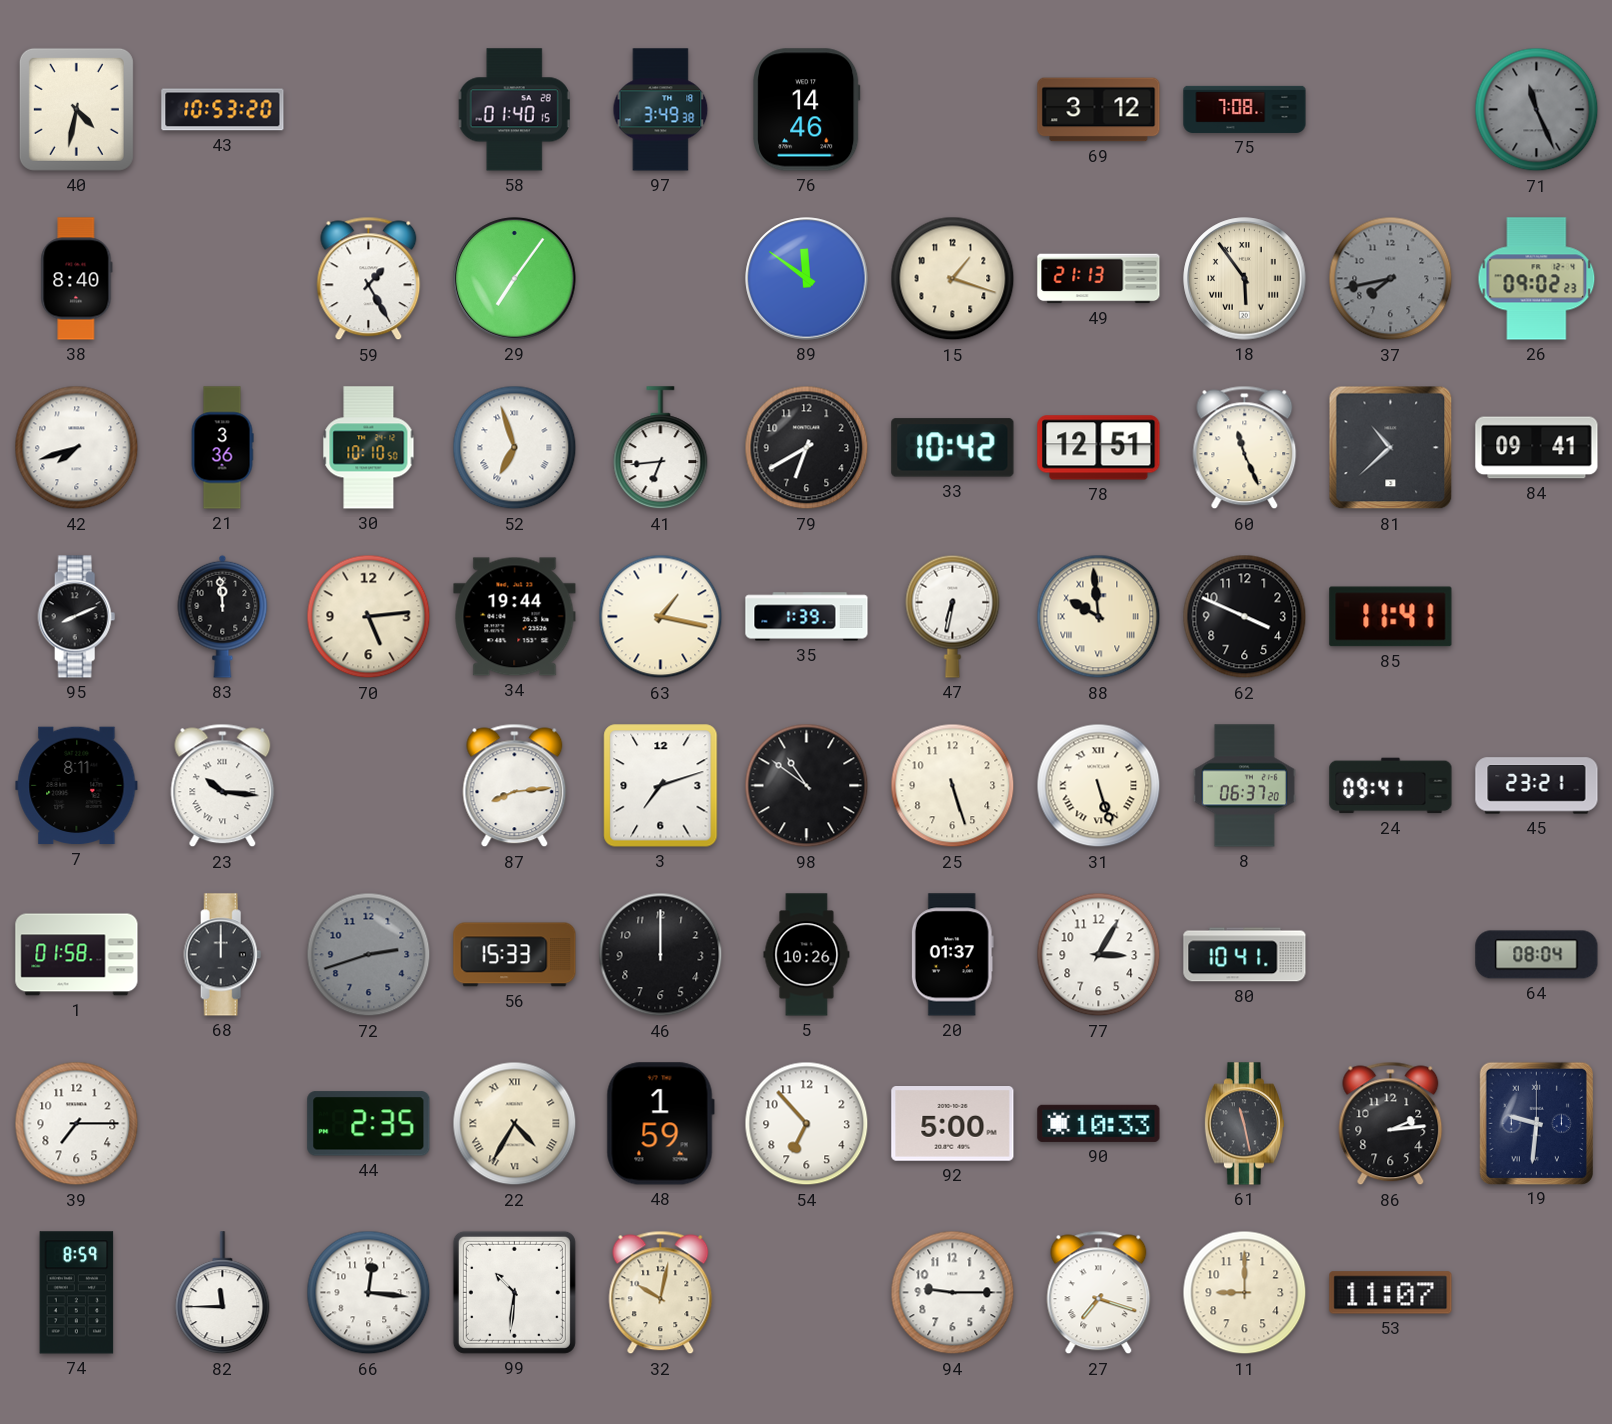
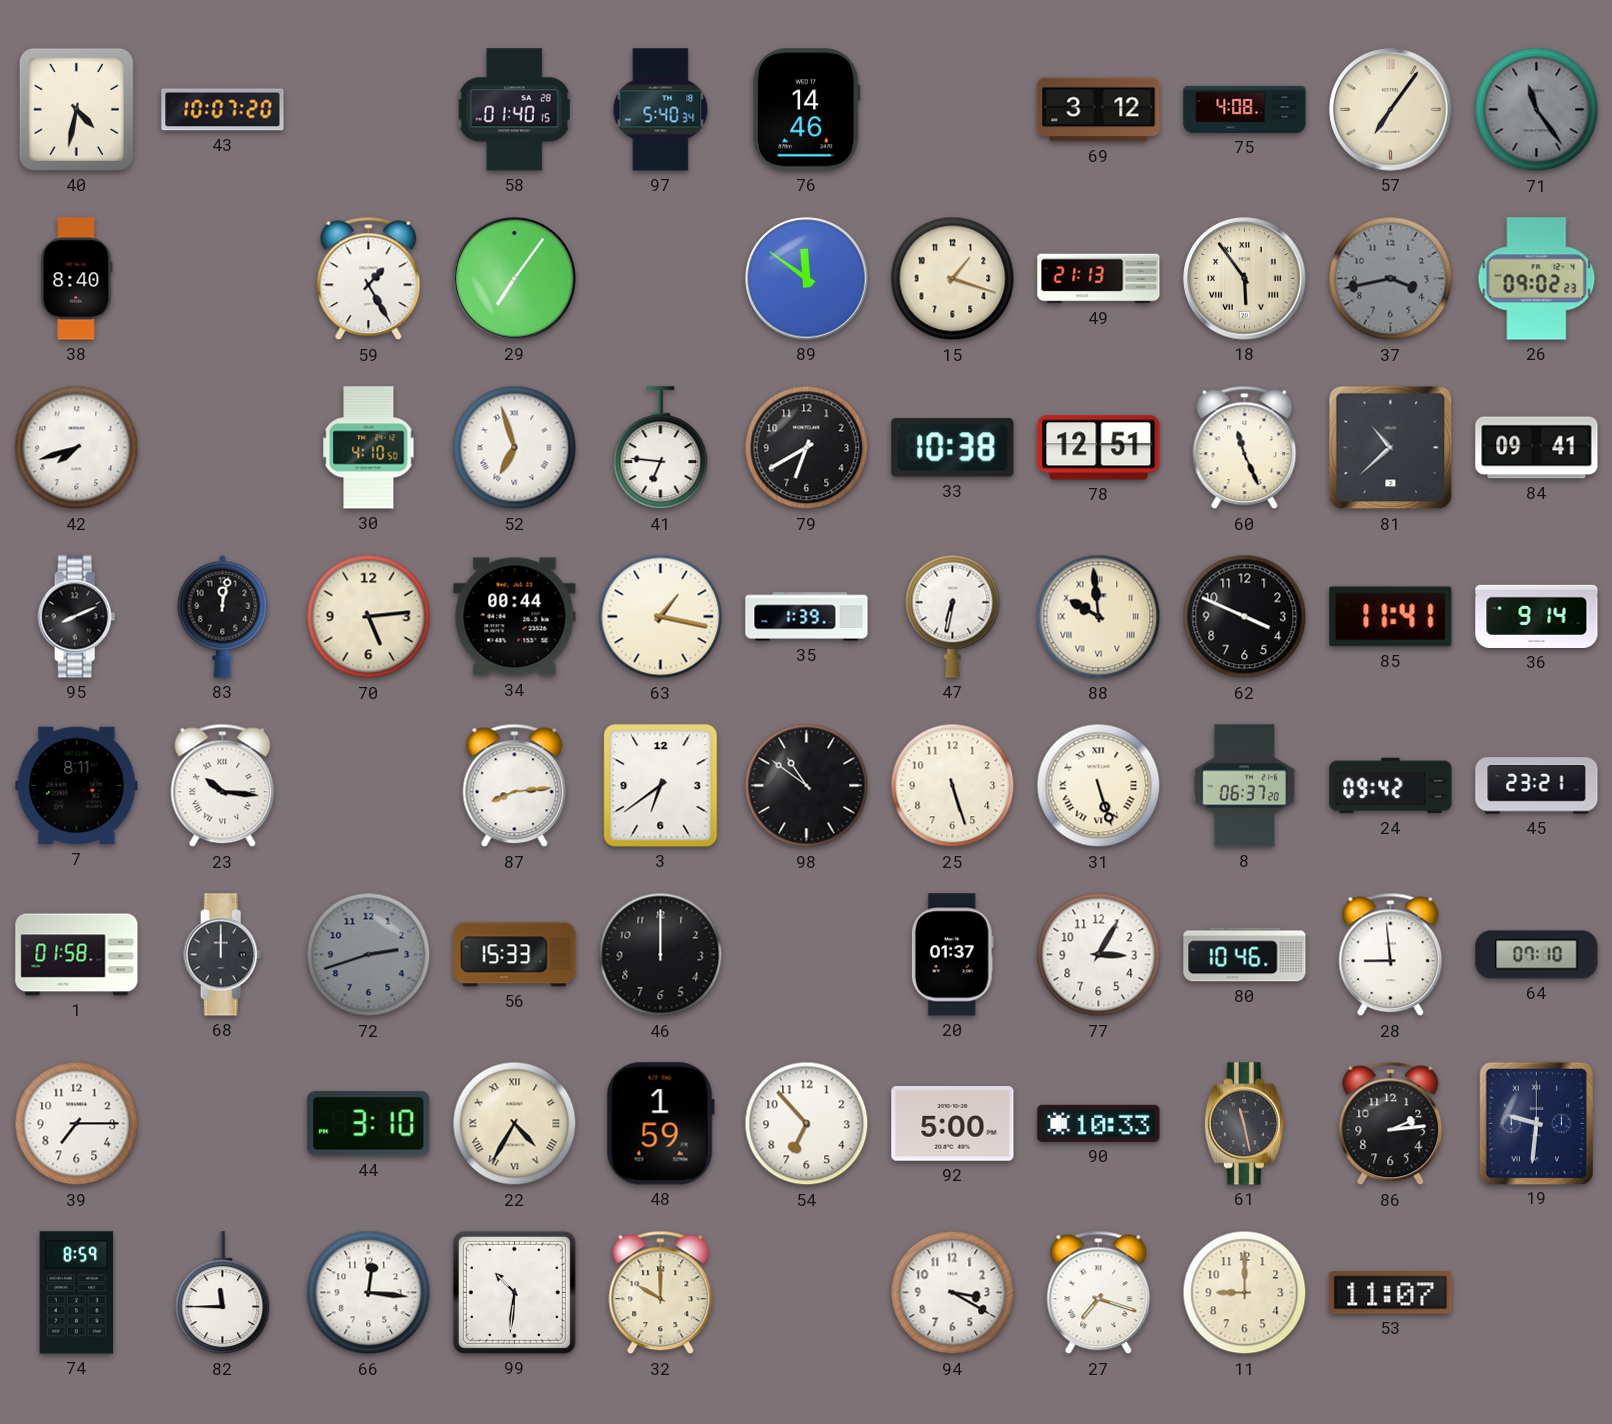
43: 10:53 -> 10:07
97: 3:49 -> 5:40
75: 7:08 -> 4:08
57: none -> 7:06
71: 11:26 -> 11:24
37: 7:43 -> 3:43
21: 3:36 -> none
30: 10:10 -> 4:10
41: 6:44 -> 6:46
33: 10:42 -> 10:38
83: 11:59 -> 12:02
34: 19:44 -> 00:44
36: none -> 9:14
3: 7:12 -> 6:39
24: 09:41 -> 09:42
5: 10:26 -> none
80: 10:41 -> 10:46
28: none -> 8:59
64: 08:04 -> 07:10
44: 2:35 -> 3:10
32: 10:02 -> 10:00
94: 9:15 -> 3:20
